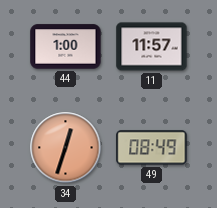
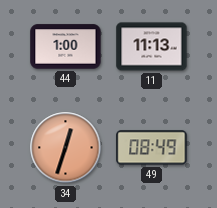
11: 11:57 -> 11:13
